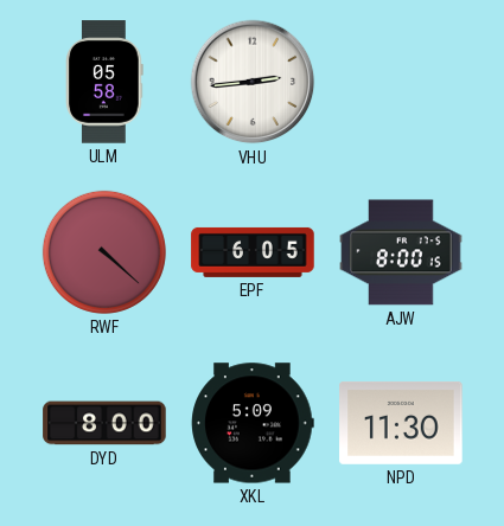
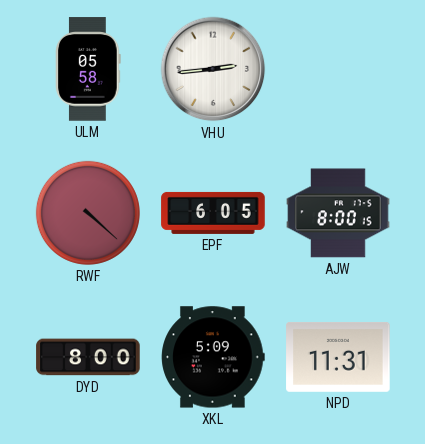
NPD: 11:30 -> 11:31
